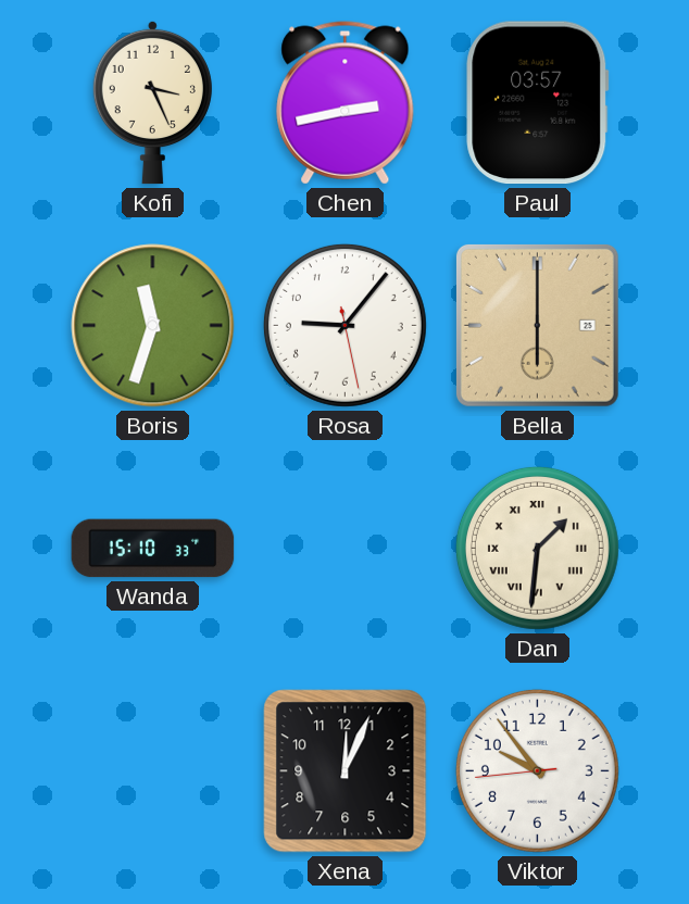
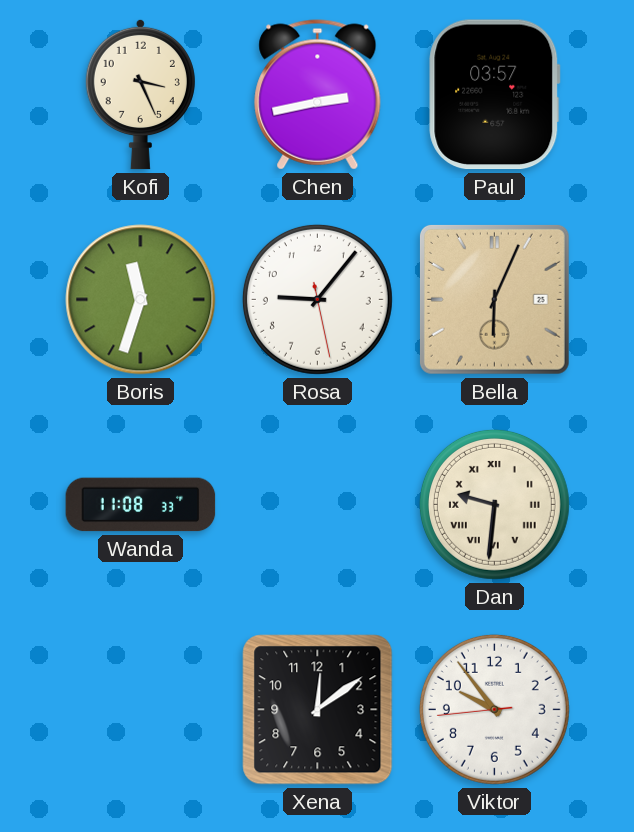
Bella: 6:00 -> 6:04
Wanda: 15:10 -> 11:08
Dan: 1:31 -> 9:31
Xena: 12:04 -> 12:09
